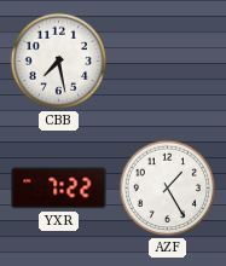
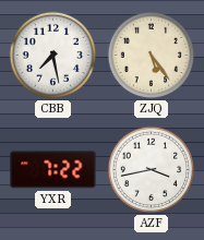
ZJQ: none -> 5:24
AZF: 1:25 -> 3:43
